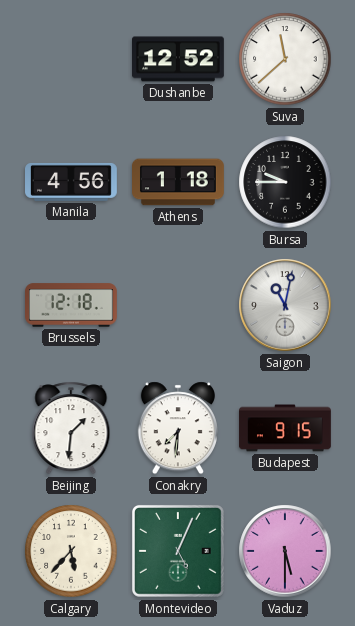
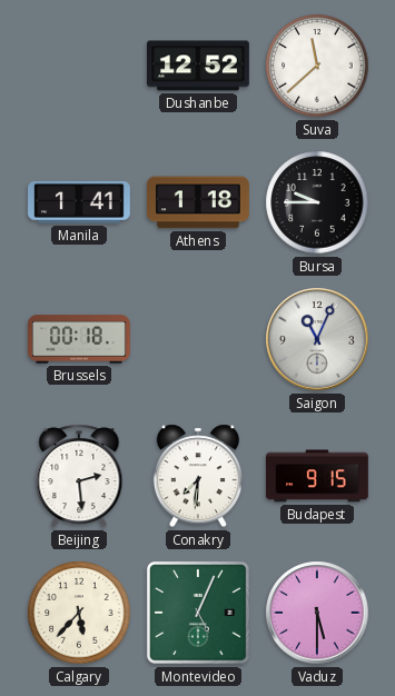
Manila: 4:56 -> 1:41
Brussels: 12:18 -> 00:18
Saigon: 11:02 -> 11:04
Beijing: 1:31 -> 2:29
